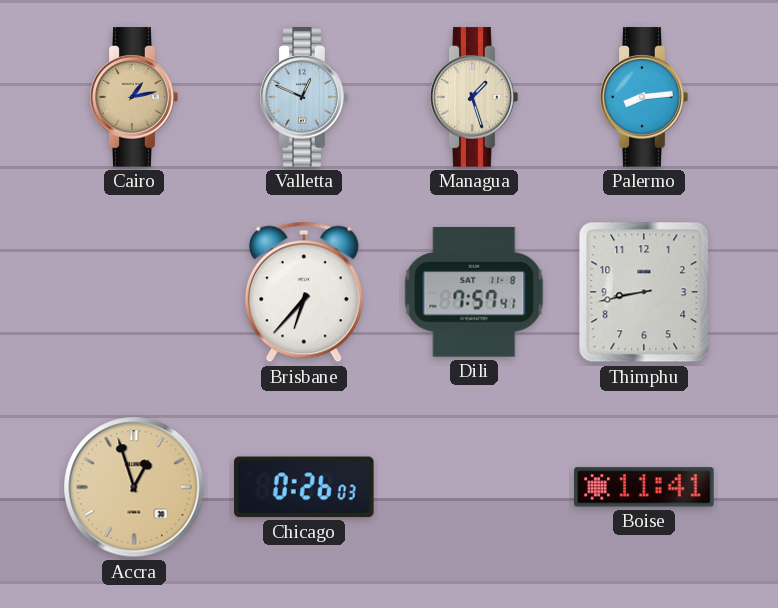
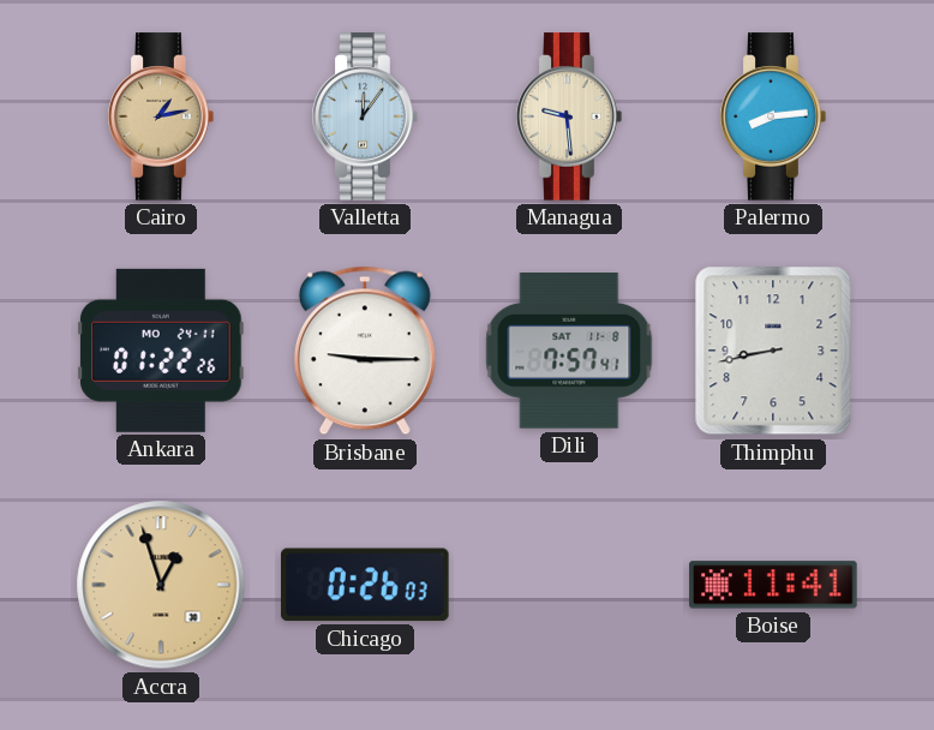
Valletta: 12:49 -> 12:06
Managua: 1:27 -> 9:29
Ankara: none -> 01:22
Brisbane: 6:37 -> 9:15
